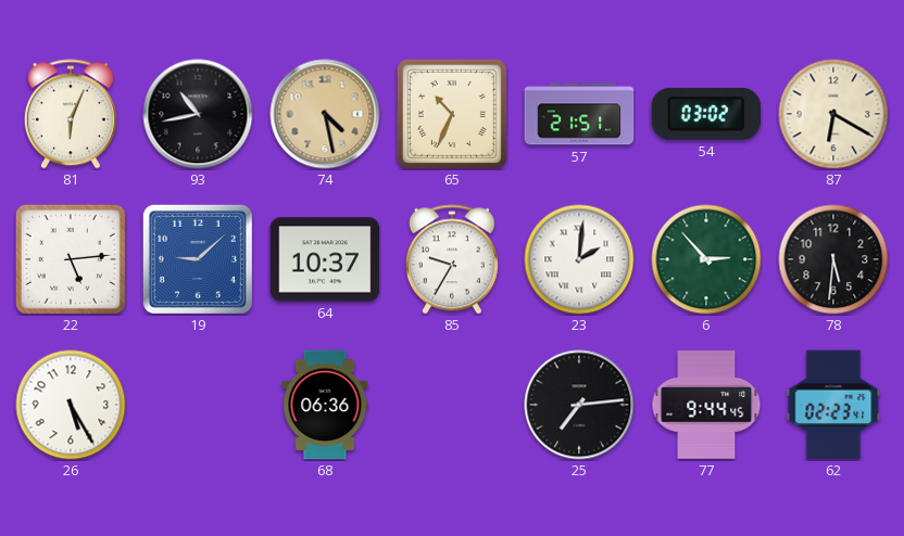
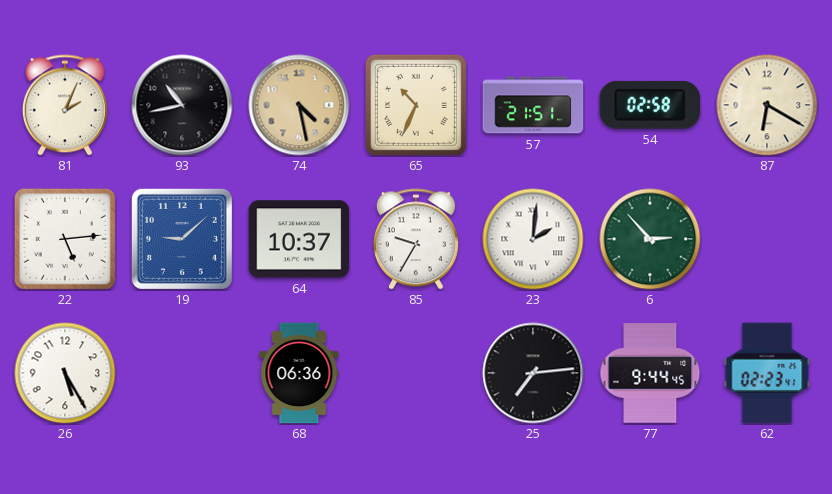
81: 6:04 -> 2:04
54: 03:02 -> 02:58
78: 5:31 -> none
